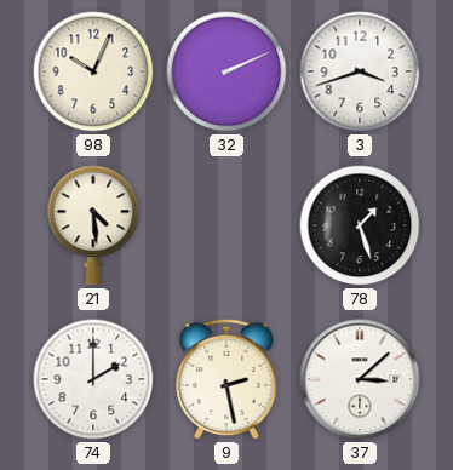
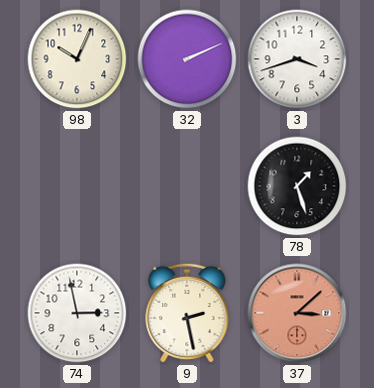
21: 4:29 -> none
74: 2:00 -> 2:58
37 dial: white -> salmon
